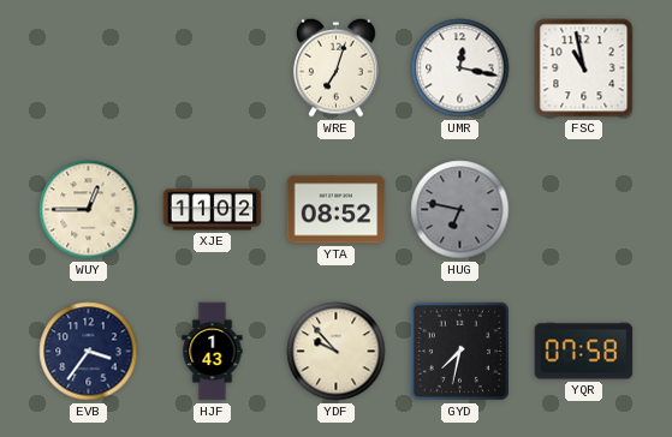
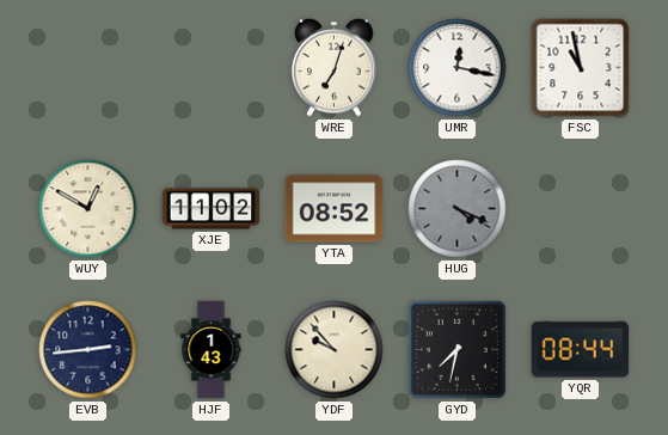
WUY: 12:45 -> 12:50
HUG: 6:47 -> 4:19
EVB: 3:36 -> 2:44
YQR: 07:58 -> 08:44
